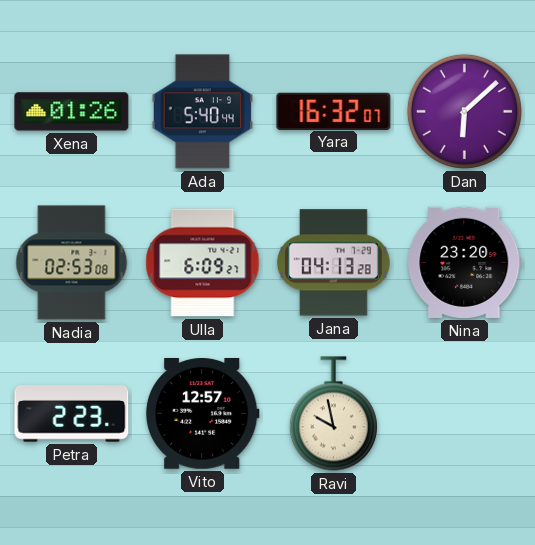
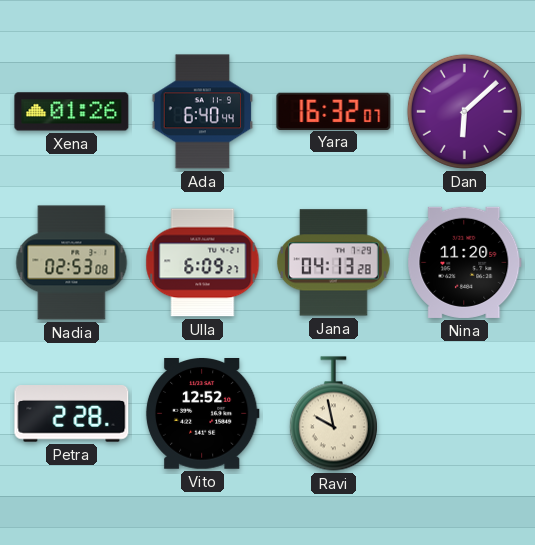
Ada: 5:40 -> 6:40
Nina: 23:20 -> 11:20
Petra: 2:23 -> 2:28
Vito: 12:57 -> 12:52
